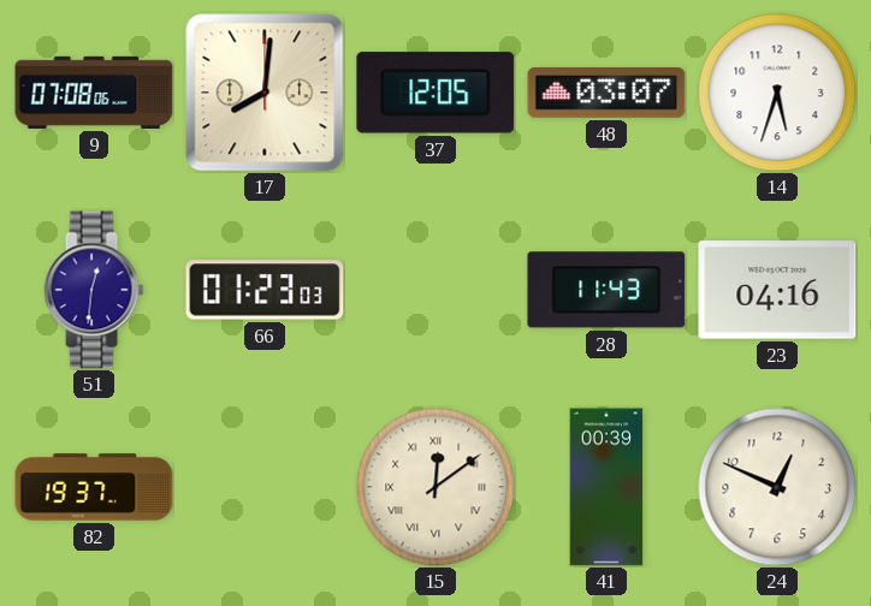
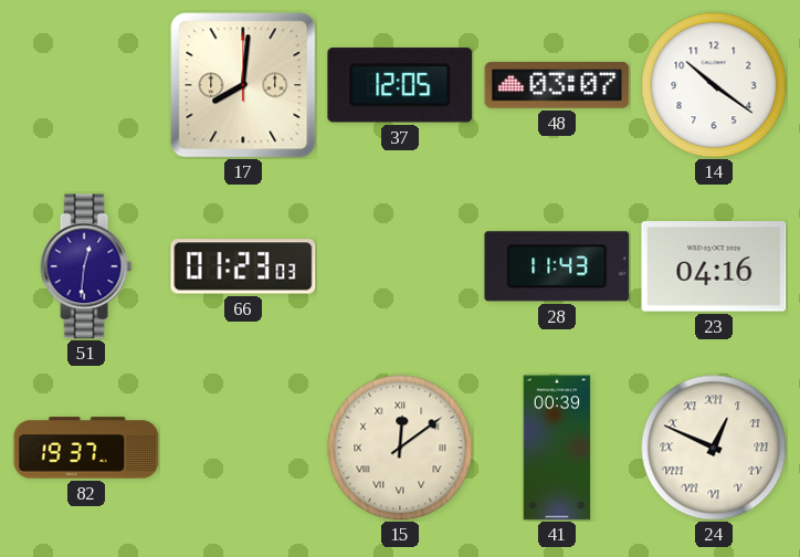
9: 07:08 -> none
14: 5:33 -> 10:21
24 numerals: Arabic -> Roman
